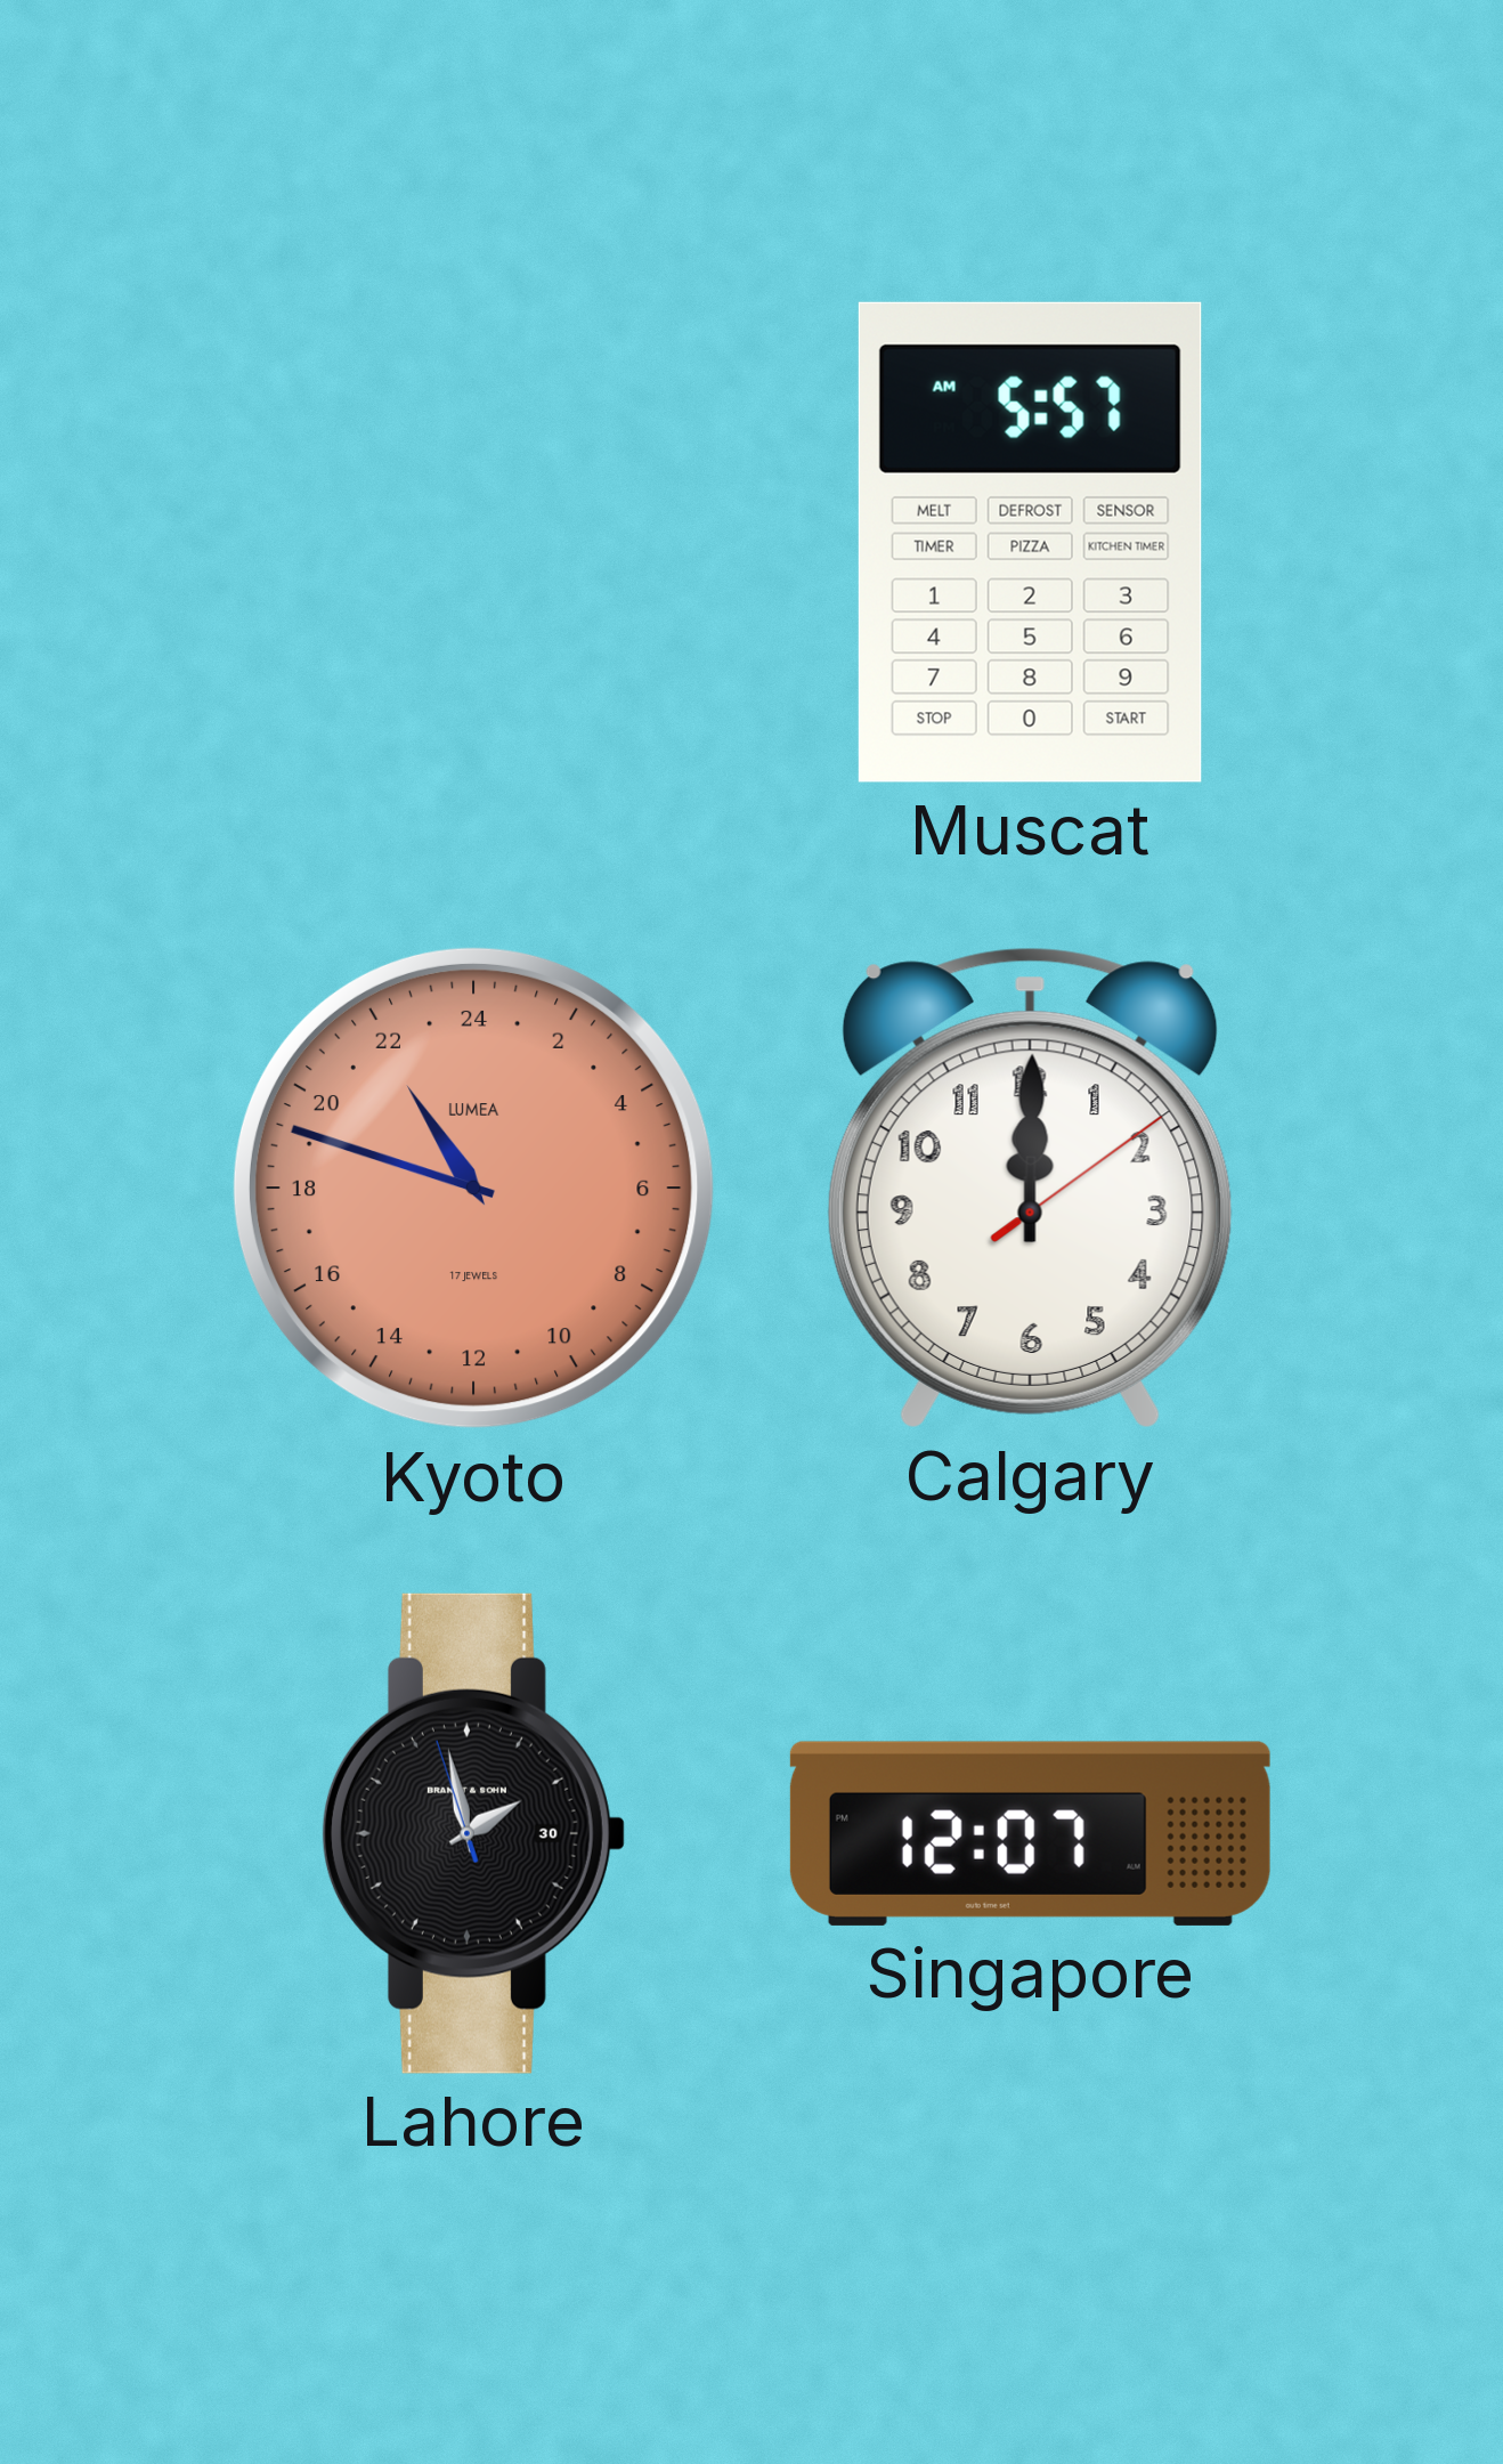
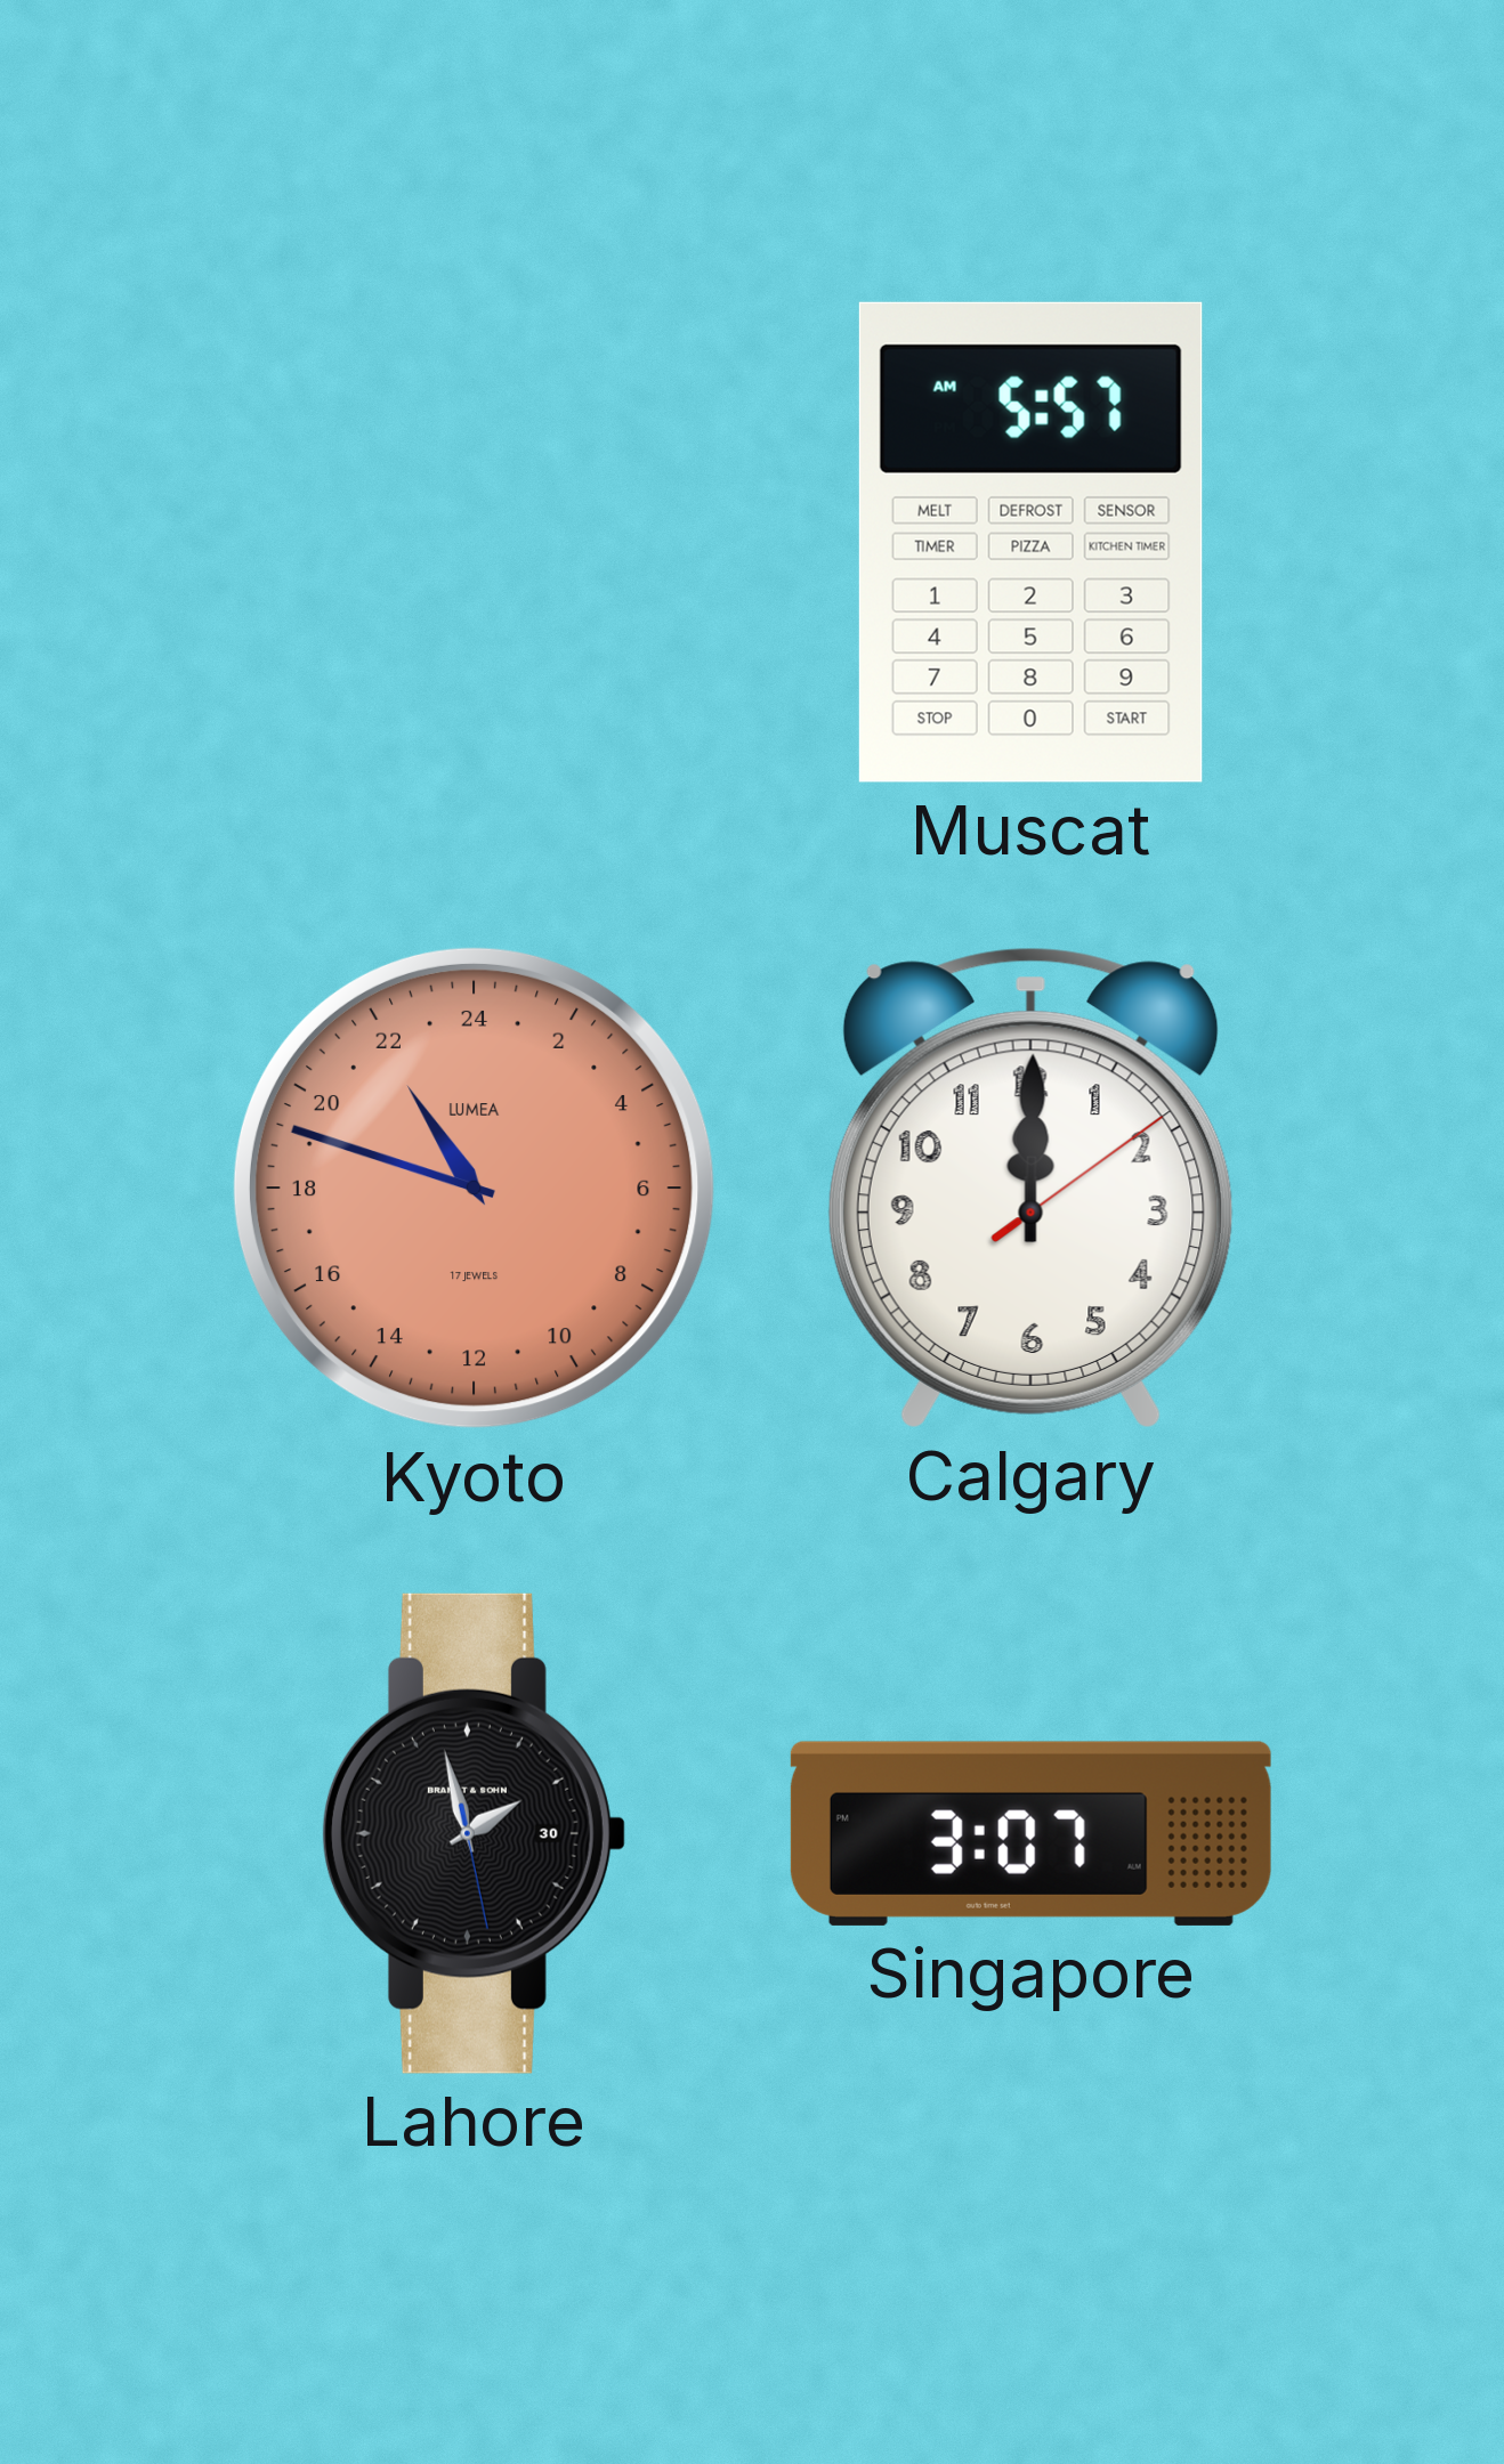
Lahore: 1:57:57 -> 1:57:28
Singapore: 12:07 -> 3:07
